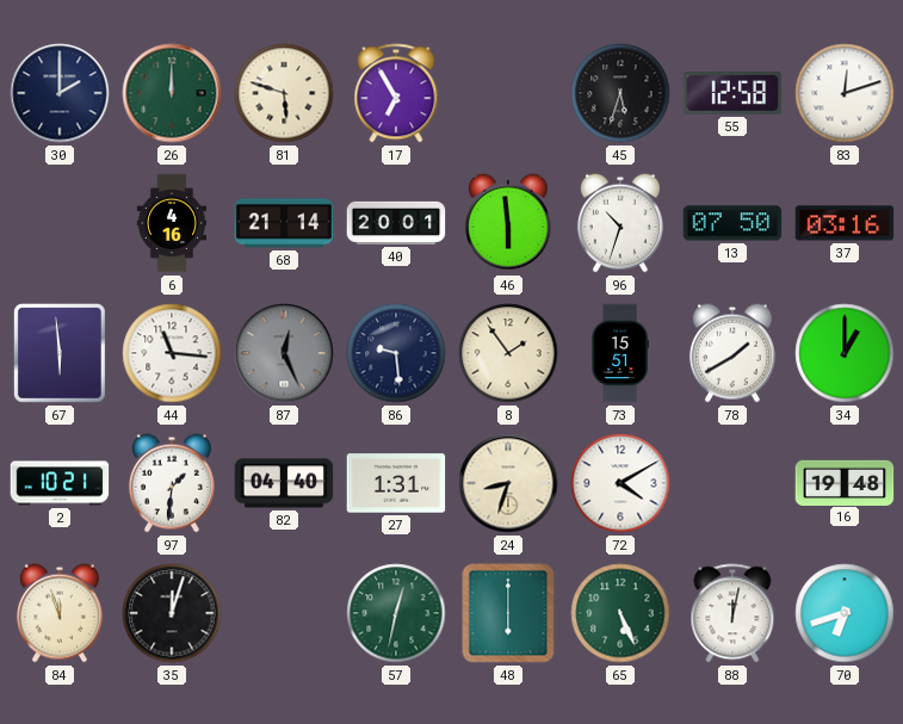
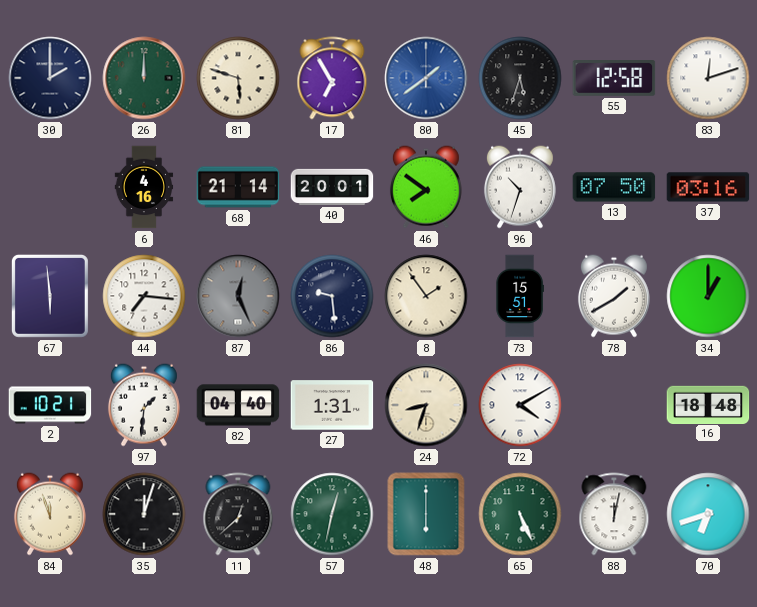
80: none -> 1:39
46: 5:59 -> 7:51
44: 11:16 -> 7:16
16: 19:48 -> 18:48
11: none -> 12:38
